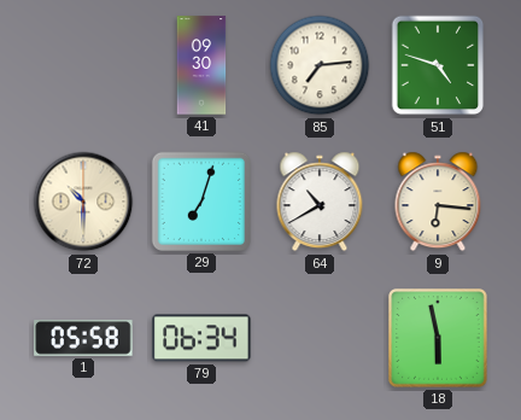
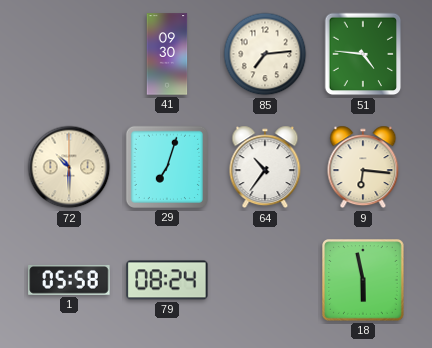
51: 4:48 -> 4:46
64: 10:40 -> 10:36
79: 06:34 -> 08:24
